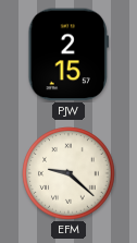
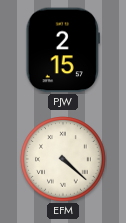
EFM: 9:22 -> 4:22
